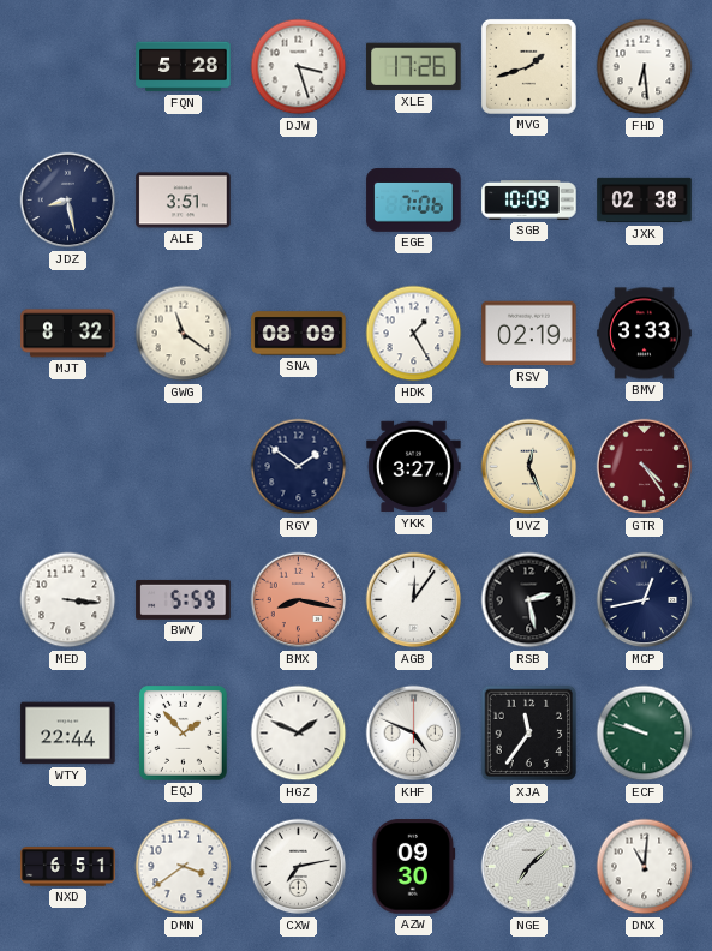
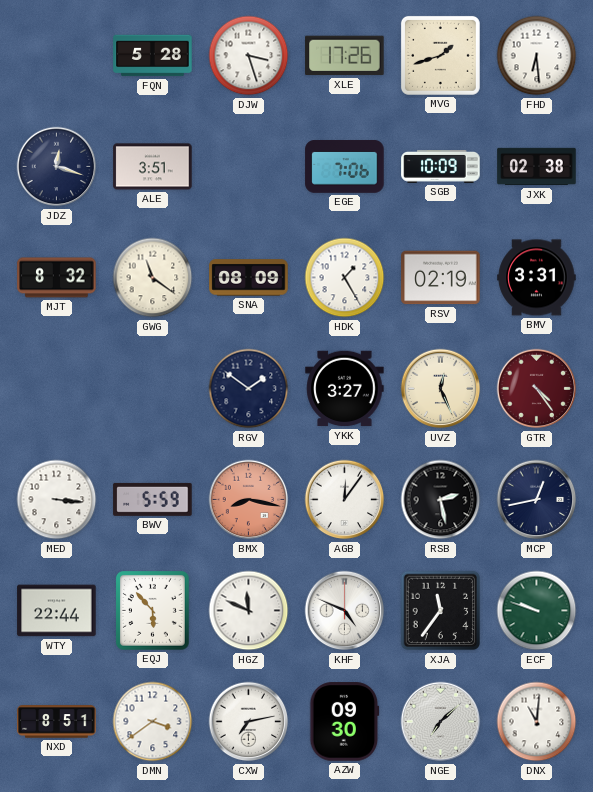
JDZ: 8:28 -> 12:18
BMV: 3:33 -> 3:31
EQJ: 1:53 -> 5:53
HGZ: 1:49 -> 11:49
NXD: 6:51 -> 8:51
